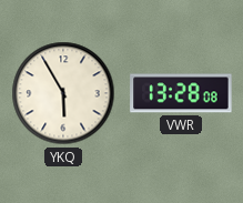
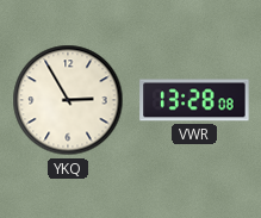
YKQ: 5:55 -> 2:55
